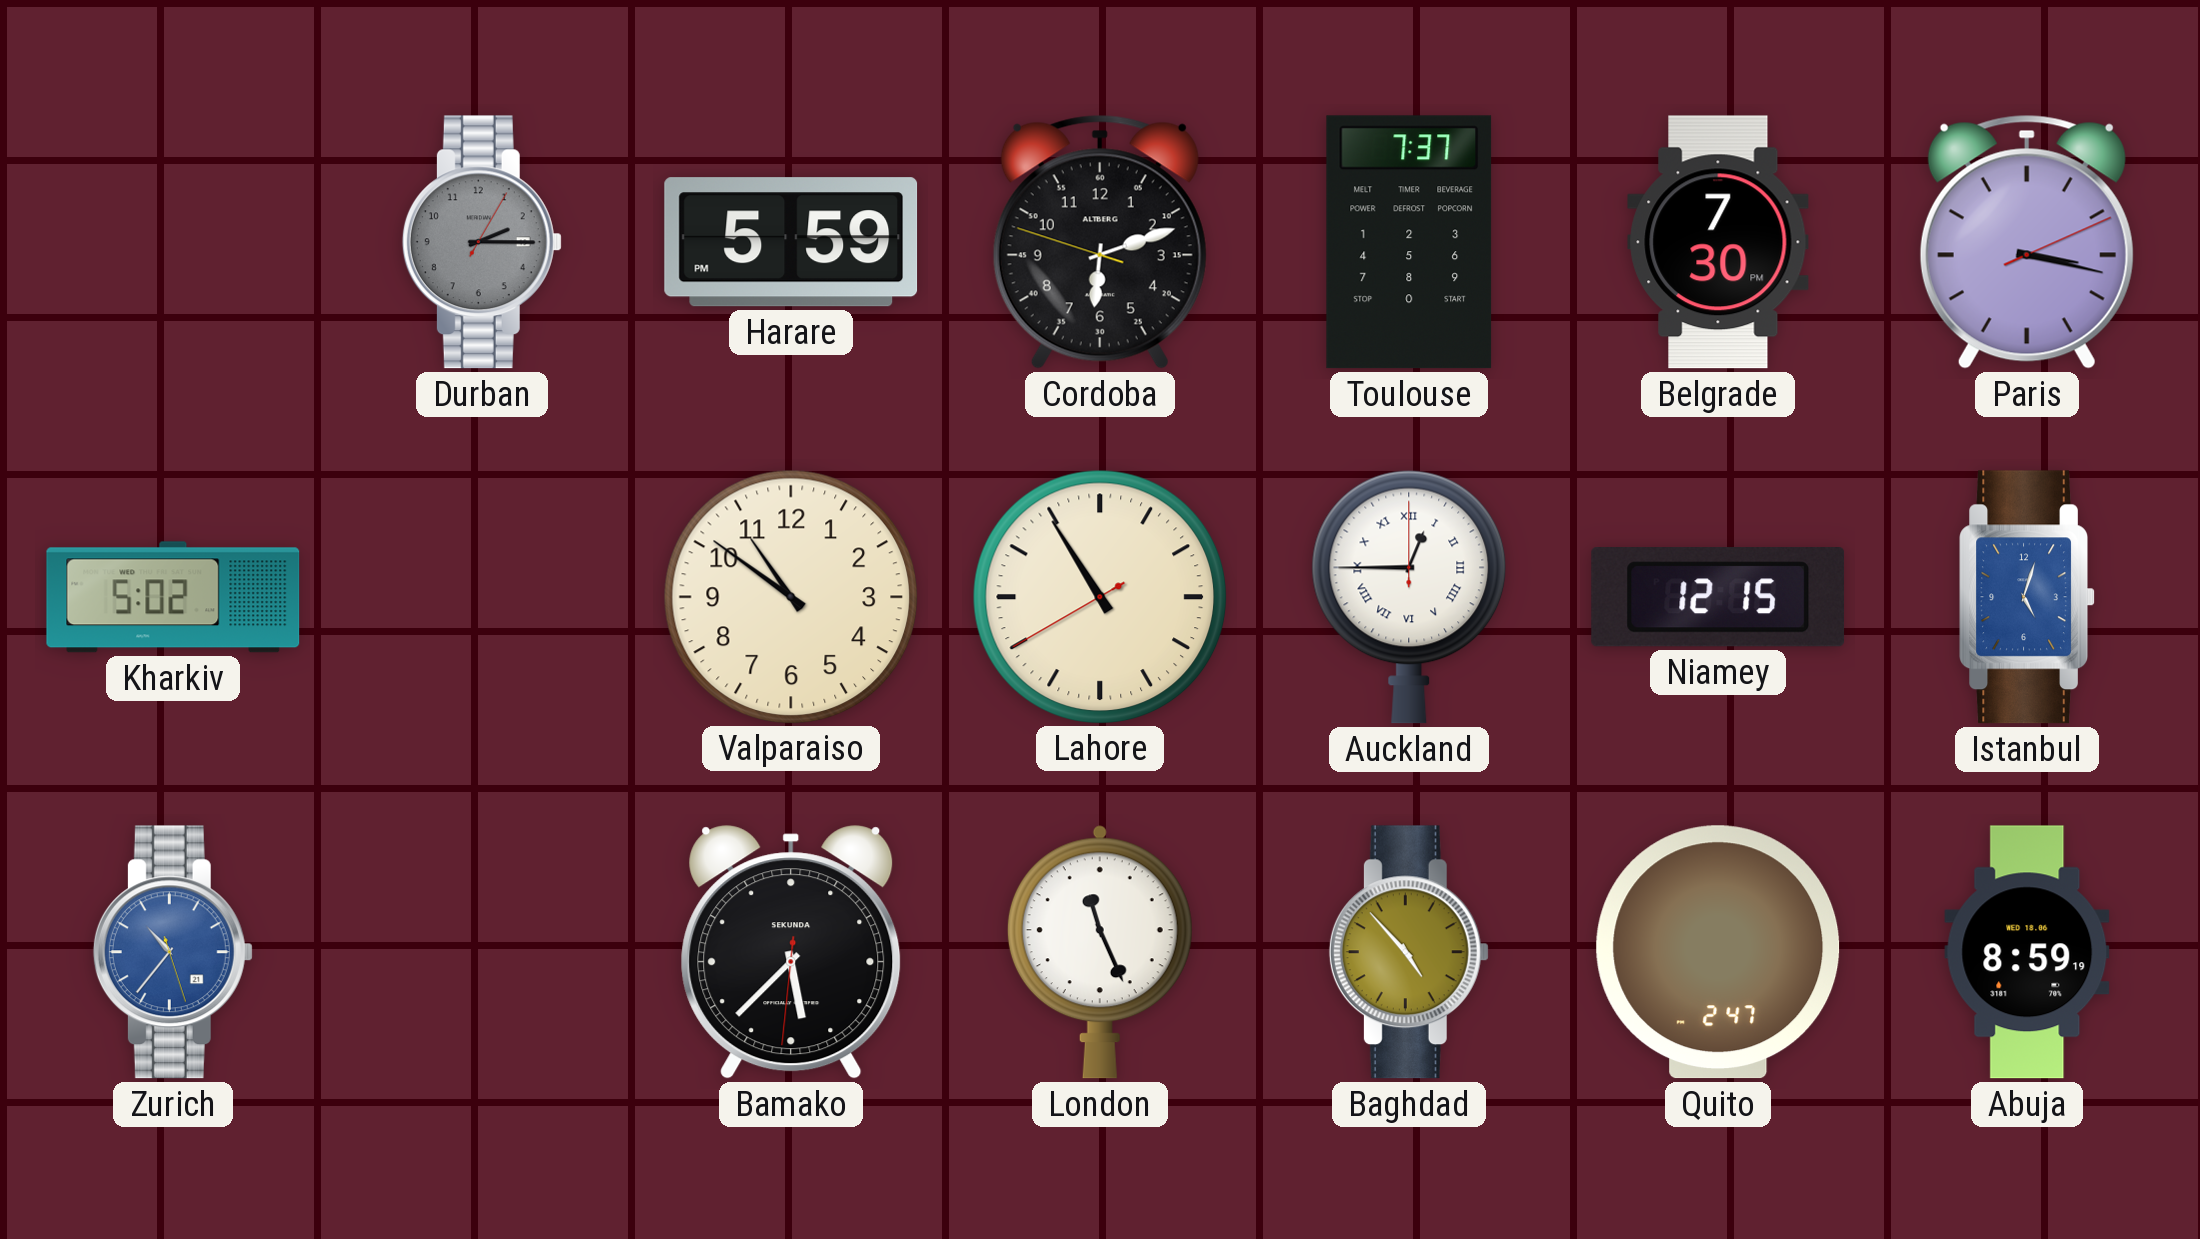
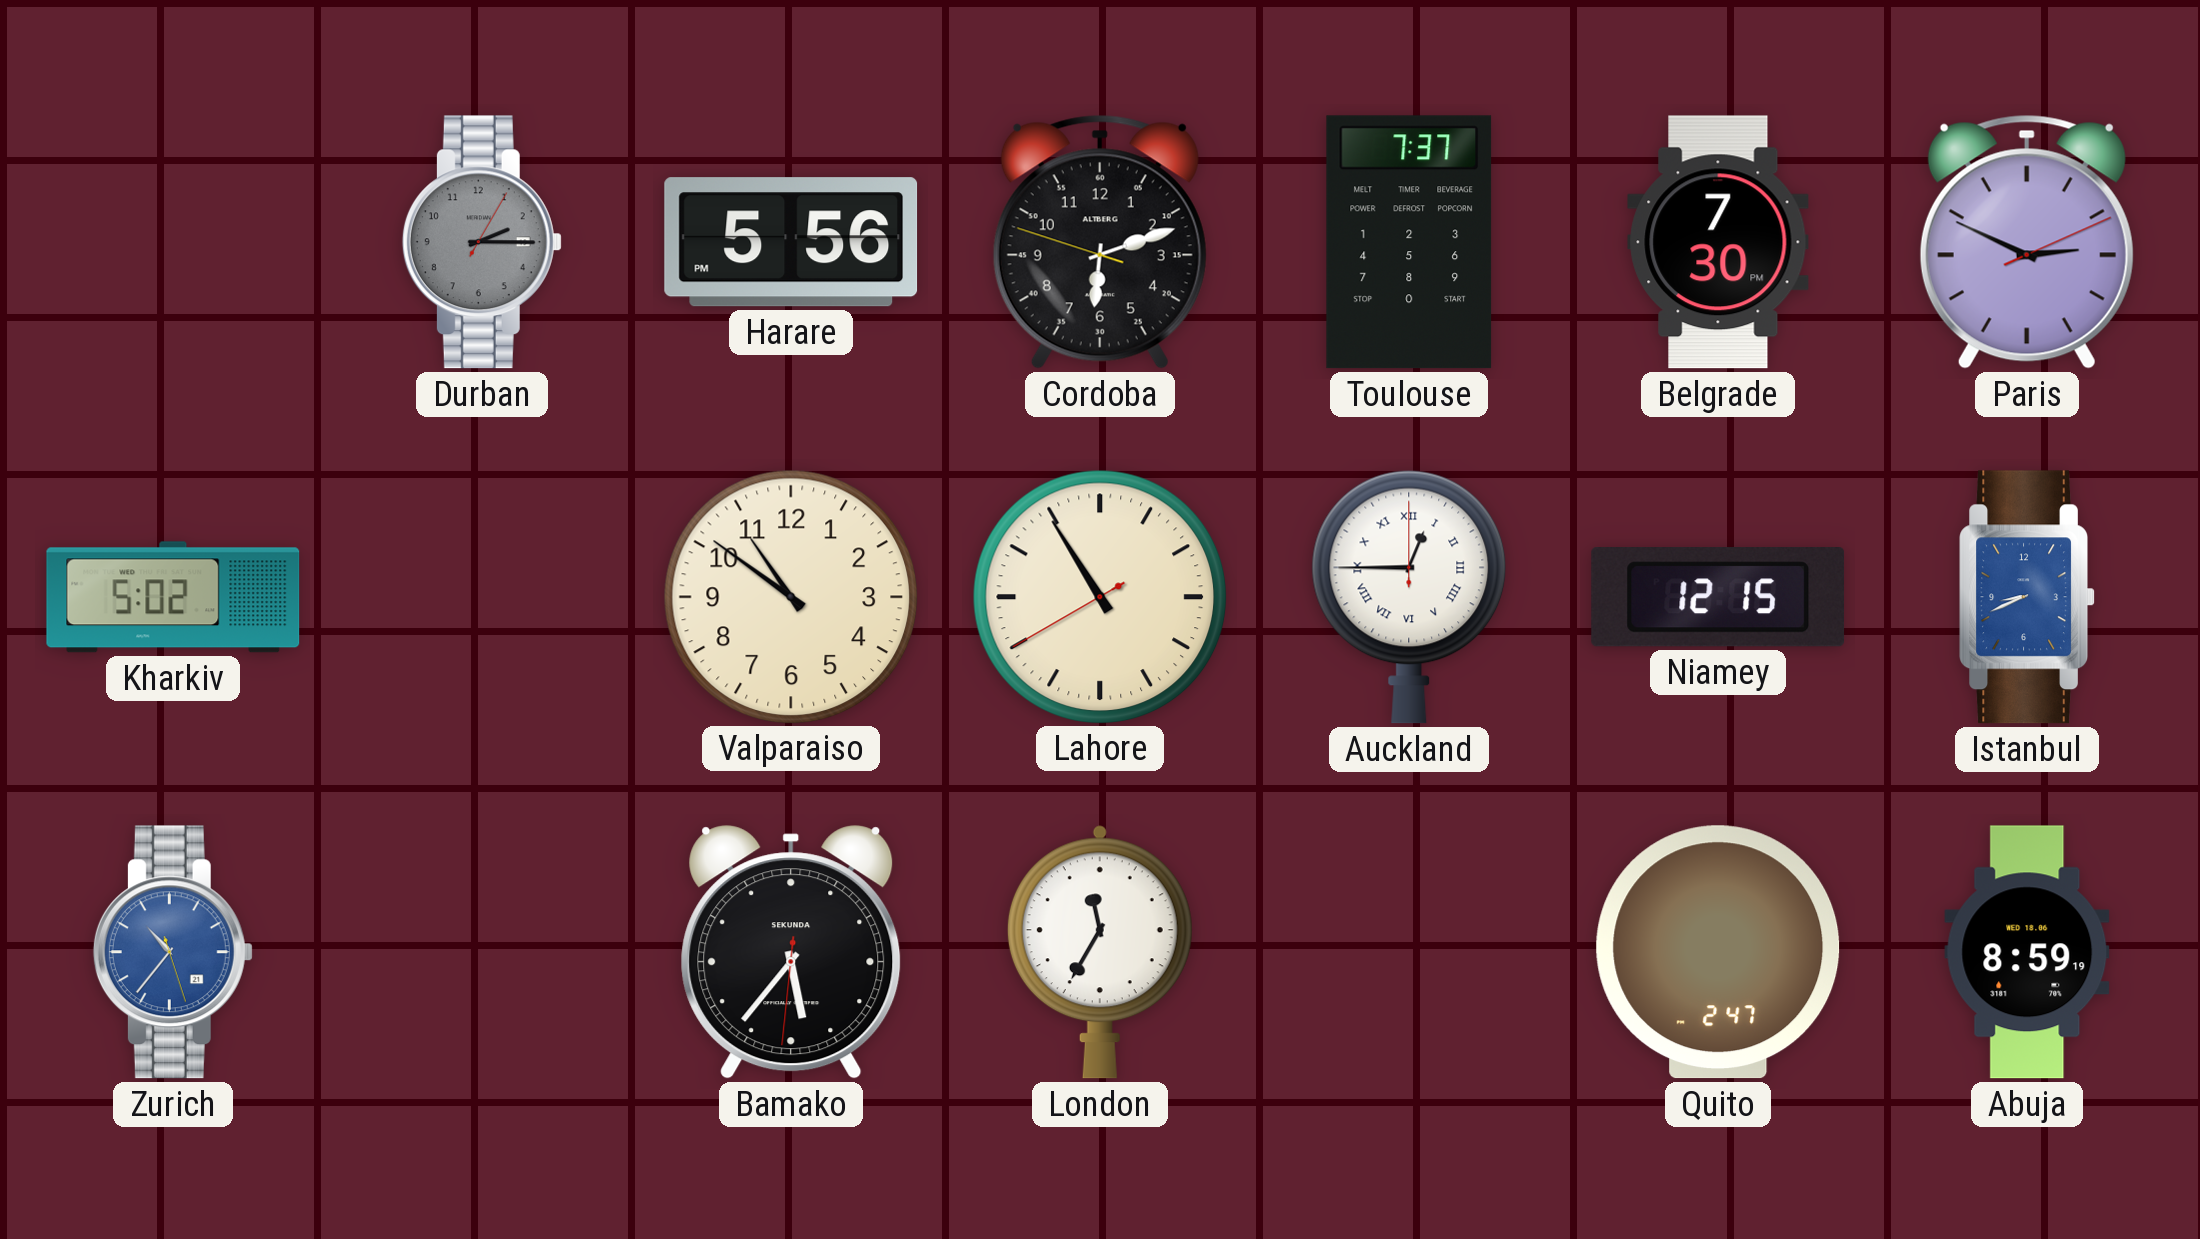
Harare: 5:59 -> 5:56
Paris: 3:17 -> 2:49
Istanbul: 5:03 -> 8:41
Bamako: 5:37 -> 5:36
London: 11:26 -> 11:35
Baghdad: 4:53 -> none
